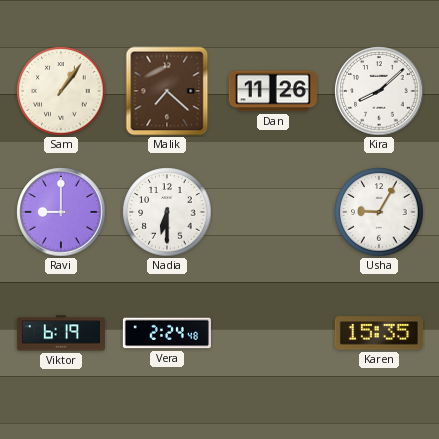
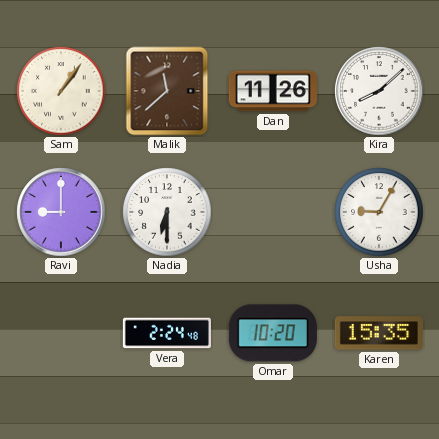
Malik: 7:22 -> 11:38
Viktor: 6:19 -> none
Omar: none -> 10:20
